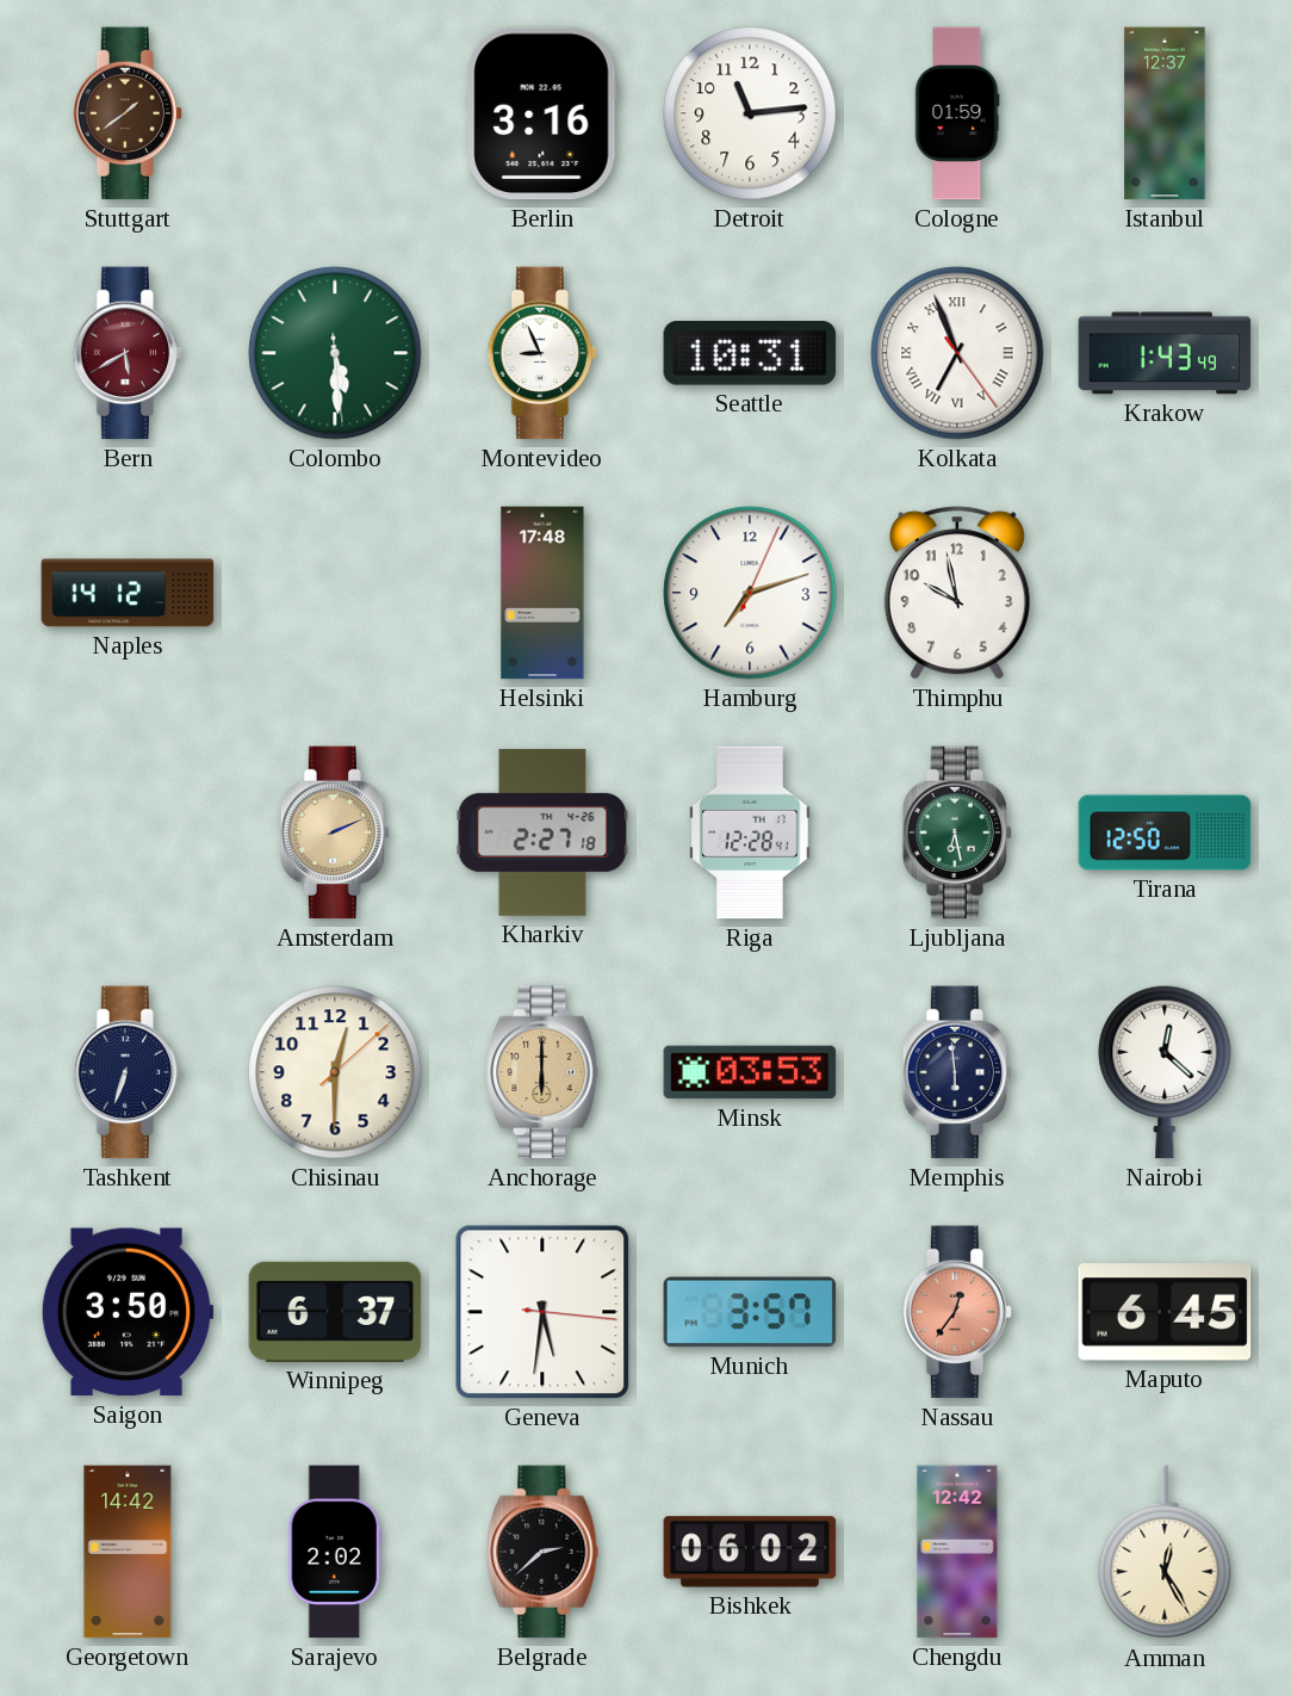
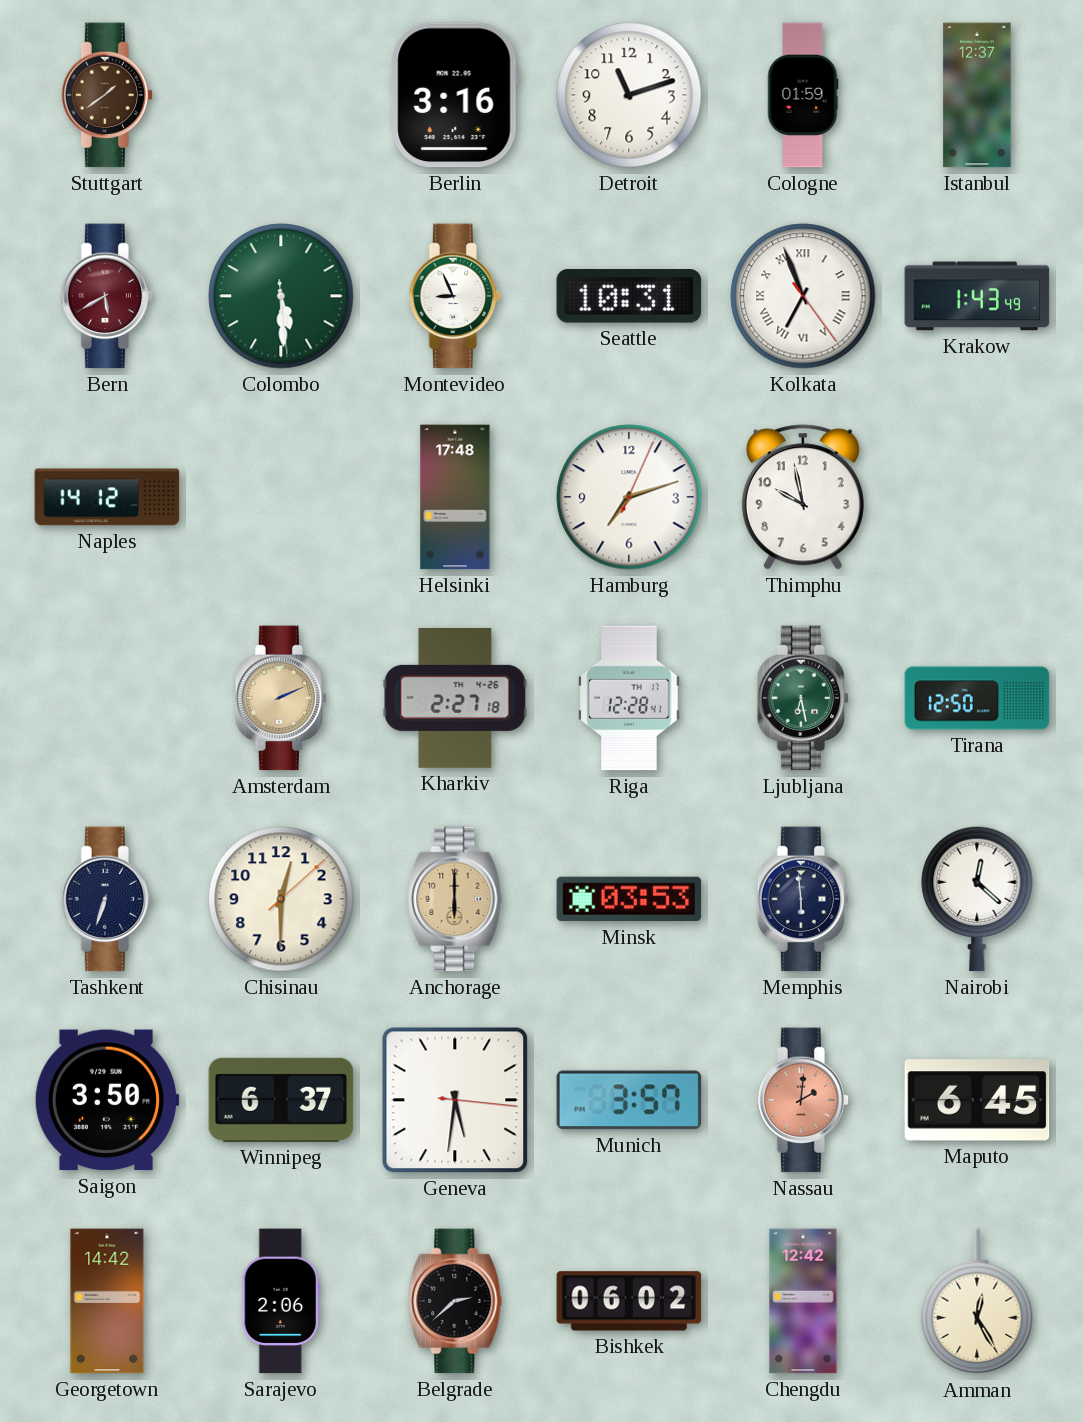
Detroit: 11:14 -> 11:12
Nassau: 12:36 -> 2:01
Sarajevo: 2:02 -> 2:06
